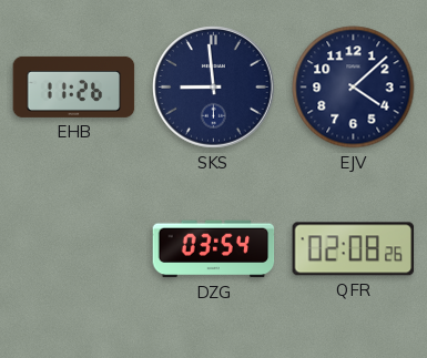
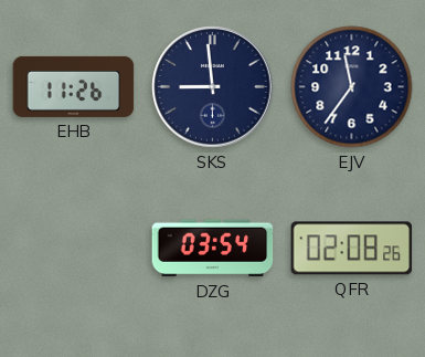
EJV: 4:08 -> 11:36
